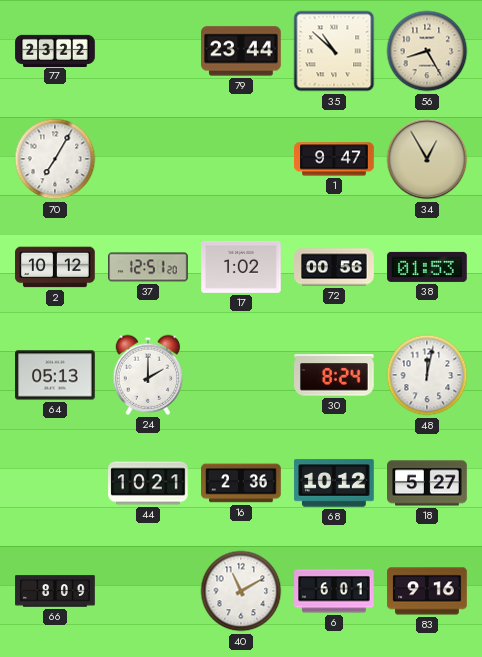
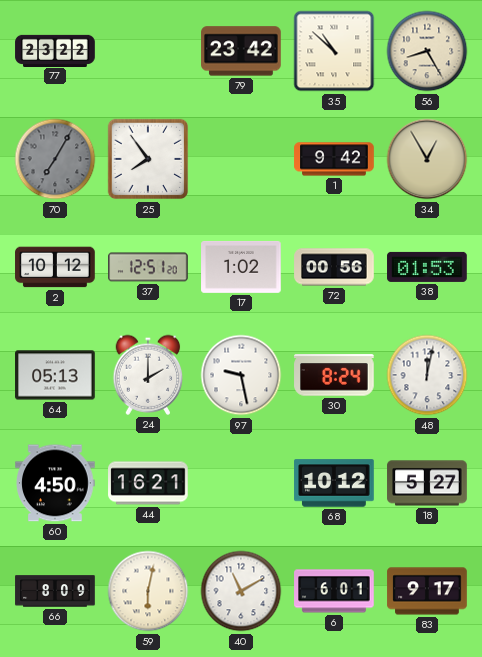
79: 23:44 -> 23:42
70 dial: white -> grey
25: none -> 7:54
1: 9:47 -> 9:42
97: none -> 9:28
60: none -> 4:50
44: 10:21 -> 16:21
16: 2:36 -> none
59: none -> 6:02
83: 9:16 -> 9:17
